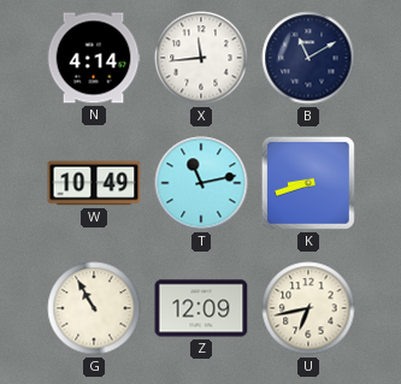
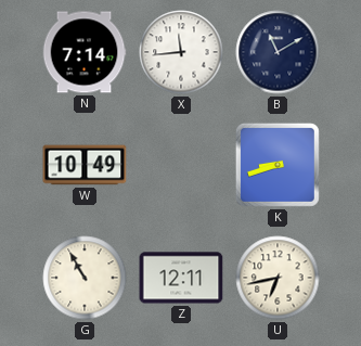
N: 4:14 -> 7:14
T: 11:13 -> none
Z: 12:09 -> 12:11
